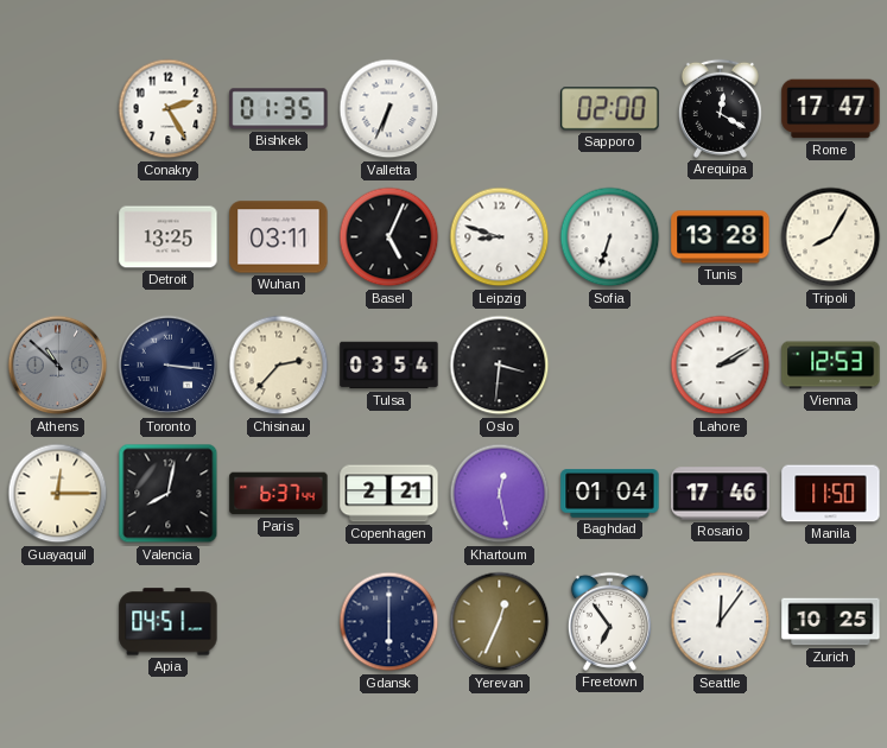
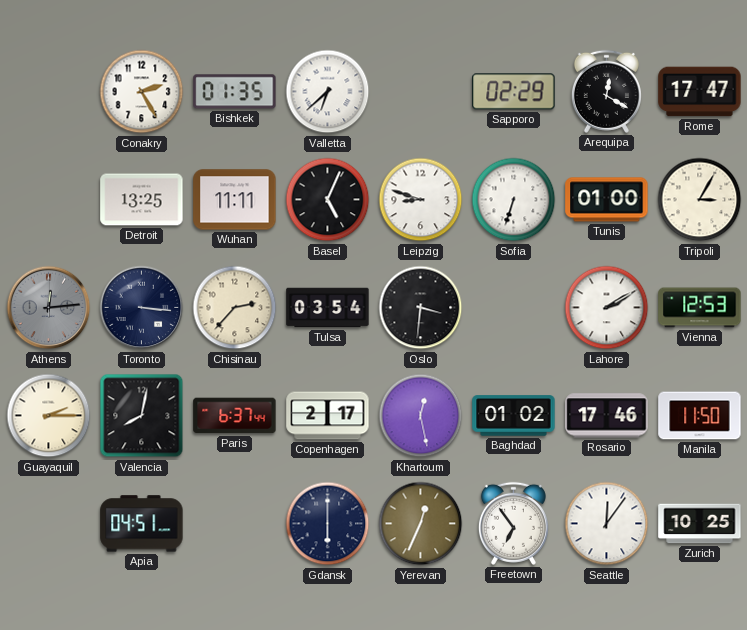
Valletta: 6:34 -> 6:38
Sapporo: 02:00 -> 02:29
Wuhan: 03:11 -> 11:11
Tunis: 13:28 -> 01:00
Tripoli: 8:05 -> 3:05
Athens: 10:52 -> 12:14
Guayaquil: 12:15 -> 2:15
Copenhagen: 2:21 -> 2:17
Baghdad: 01:04 -> 01:02
